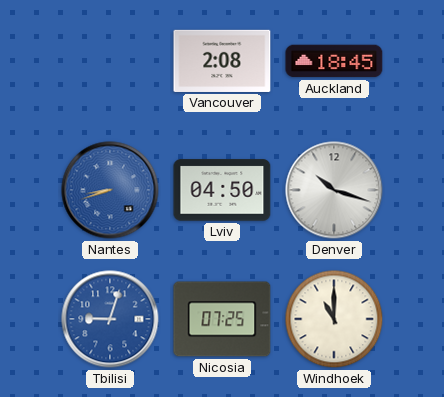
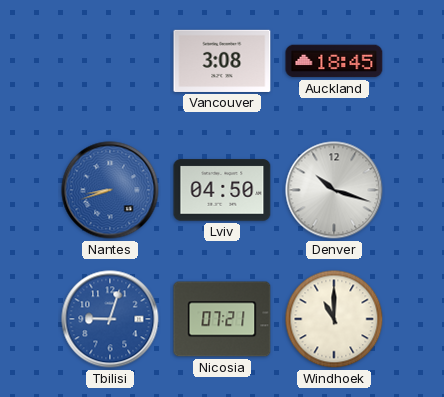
Vancouver: 2:08 -> 3:08
Nicosia: 07:25 -> 07:21
